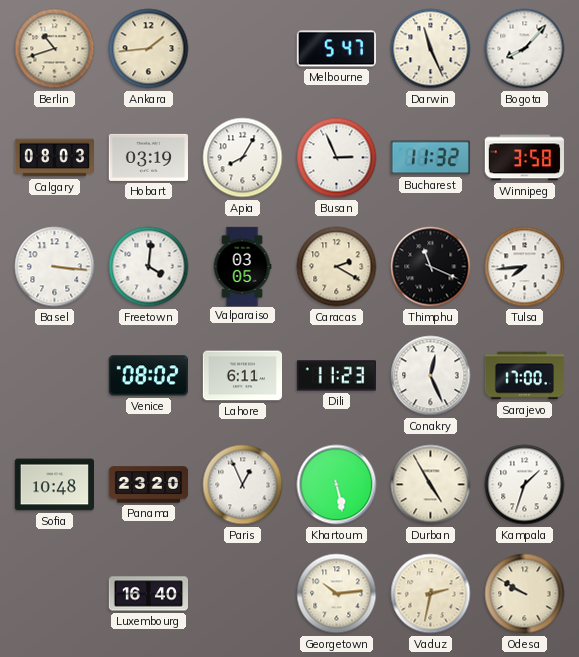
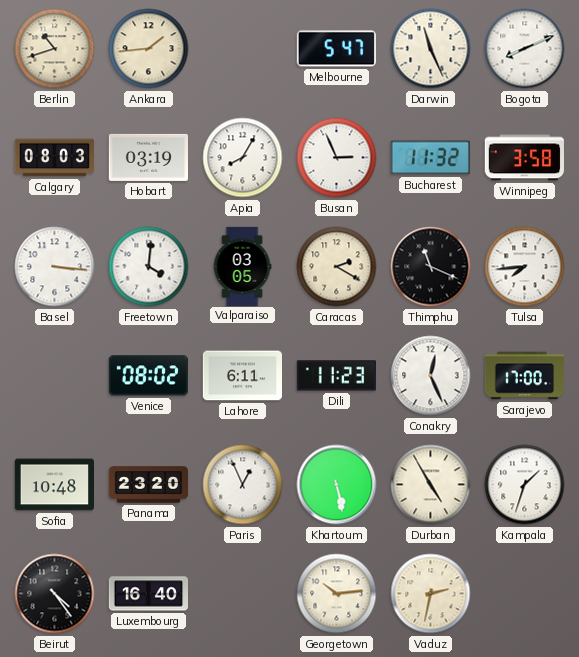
Bogota: 8:07 -> 8:11
Beirut: none -> 4:24
Odesa: 9:50 -> none
